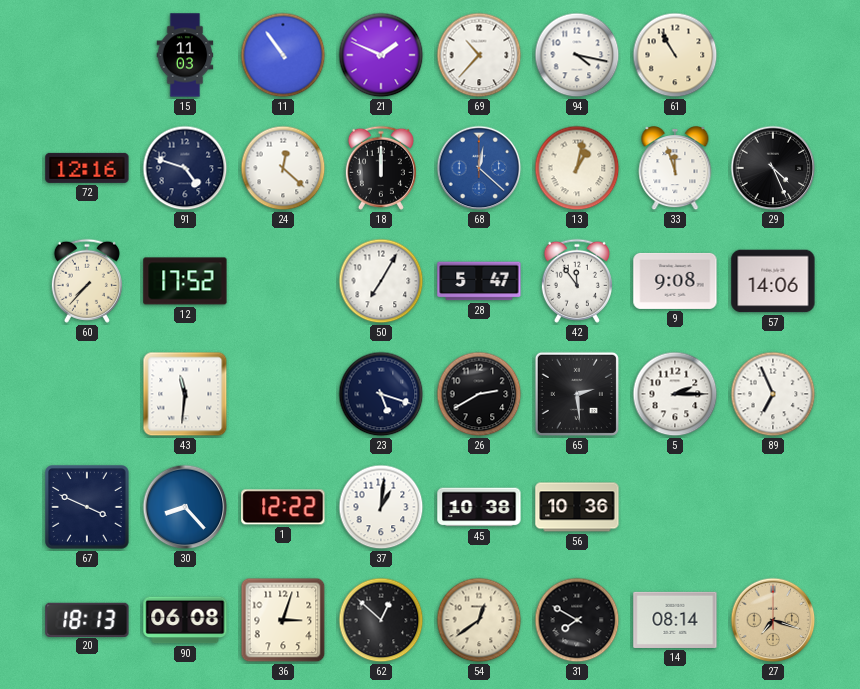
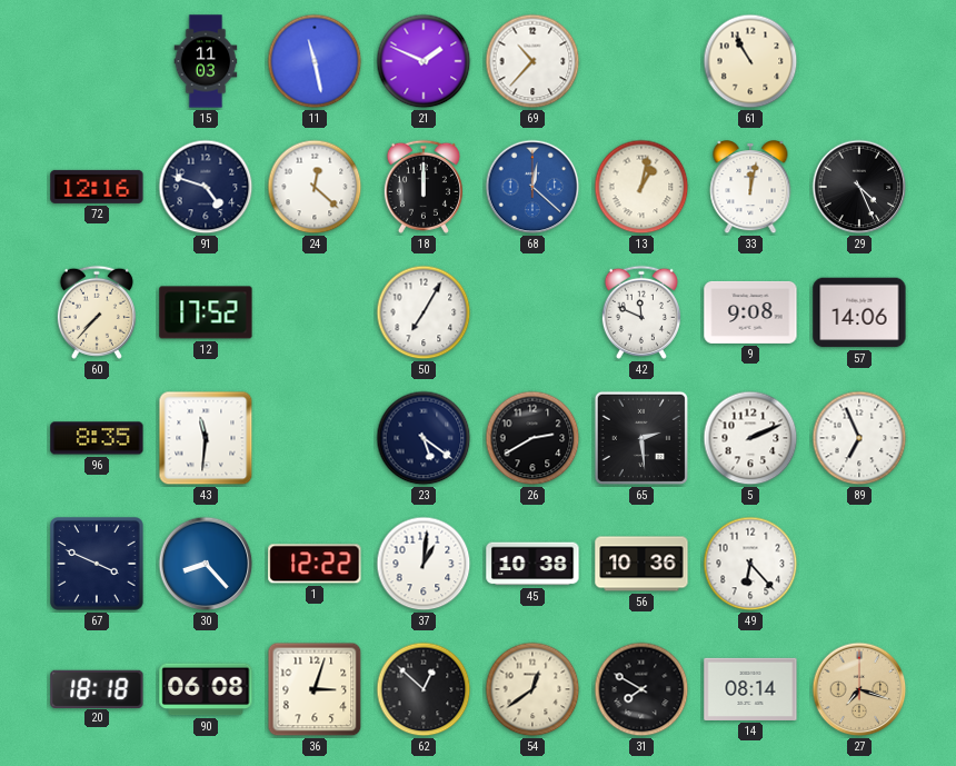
11: 10:54 -> 11:28
94: 4:17 -> none
33: 11:57 -> 12:02
28: 5:47 -> none
42: 11:54 -> 11:49
96: none -> 8:35
23: 5:18 -> 5:21
5: 2:15 -> 2:11
49: none -> 6:23
20: 18:13 -> 18:18
